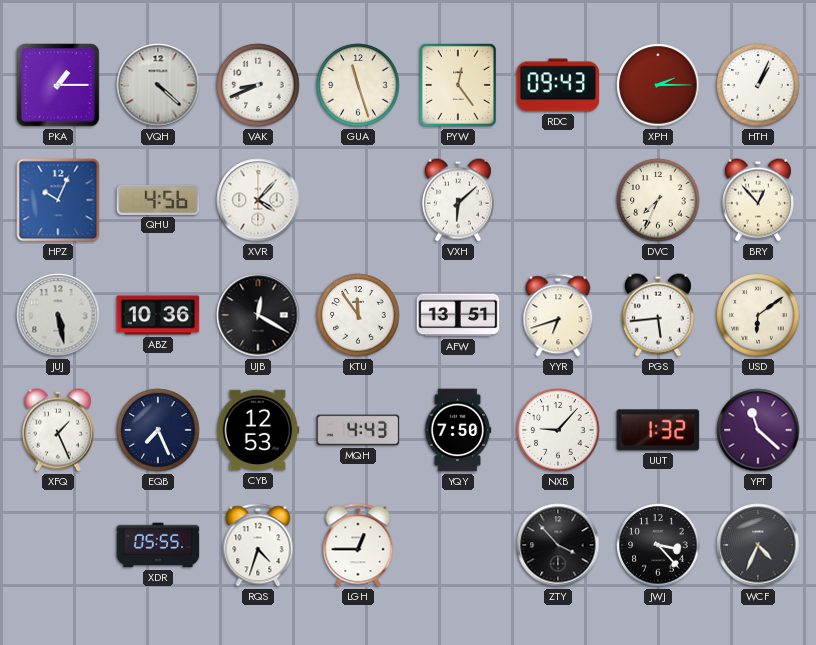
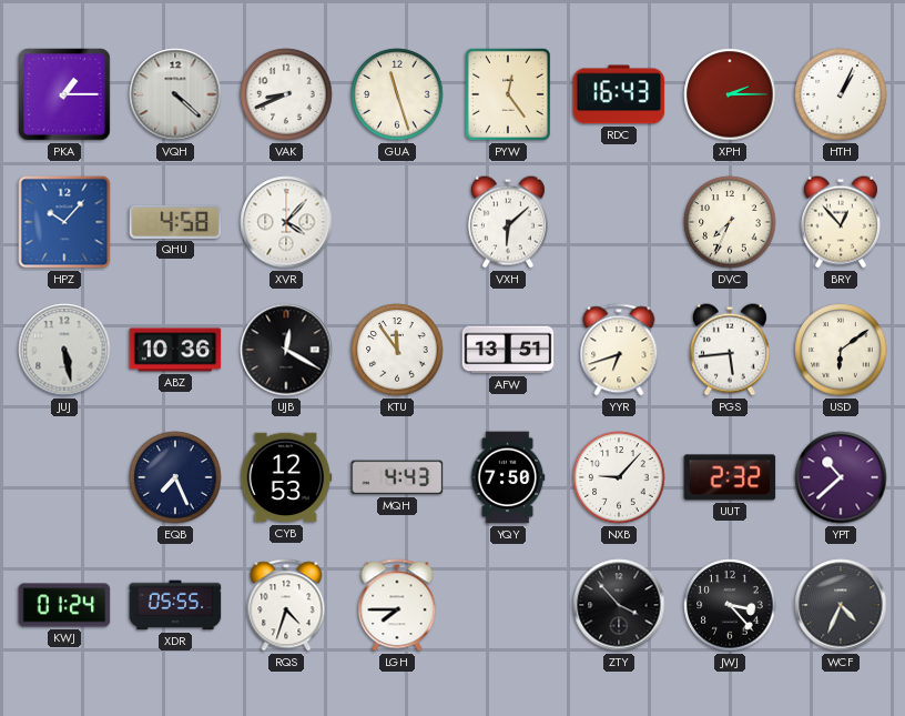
RDC: 09:43 -> 16:43
HPZ: 10:04 -> 10:07
QHU: 4:56 -> 4:58
XFQ: 1:26 -> none
UUT: 1:32 -> 2:32
YPT: 11:22 -> 10:38
KWJ: none -> 01:24
LGH: 12:45 -> 7:45
